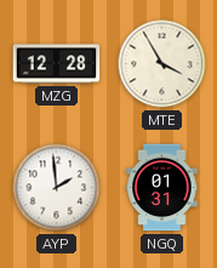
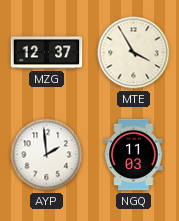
MZG: 12:28 -> 12:37
NGQ: 01:31 -> 11:03
